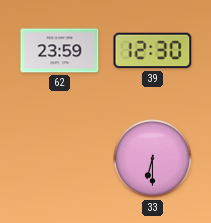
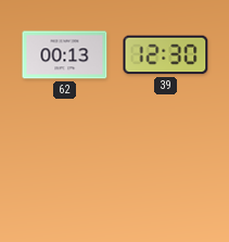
62: 23:59 -> 00:13
33: 6:30 -> none
